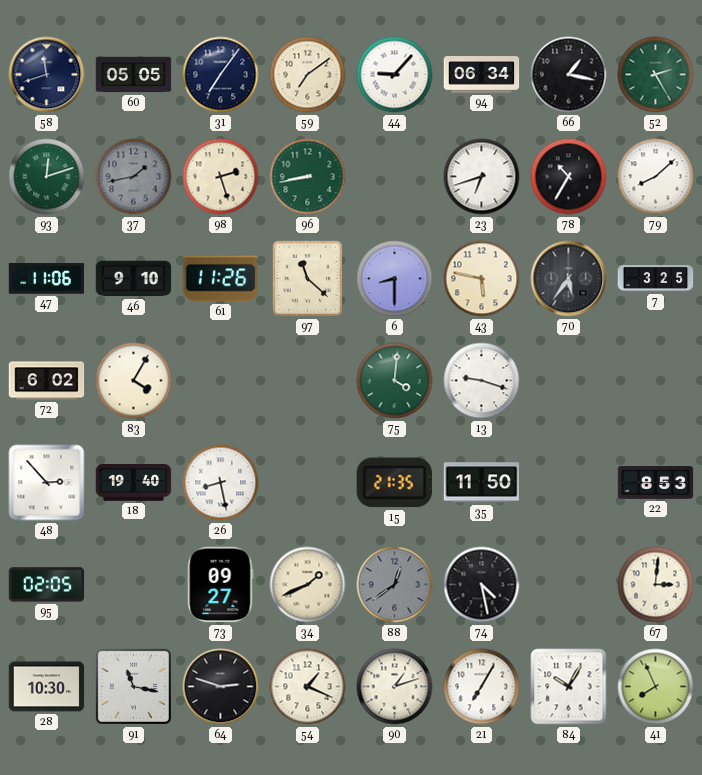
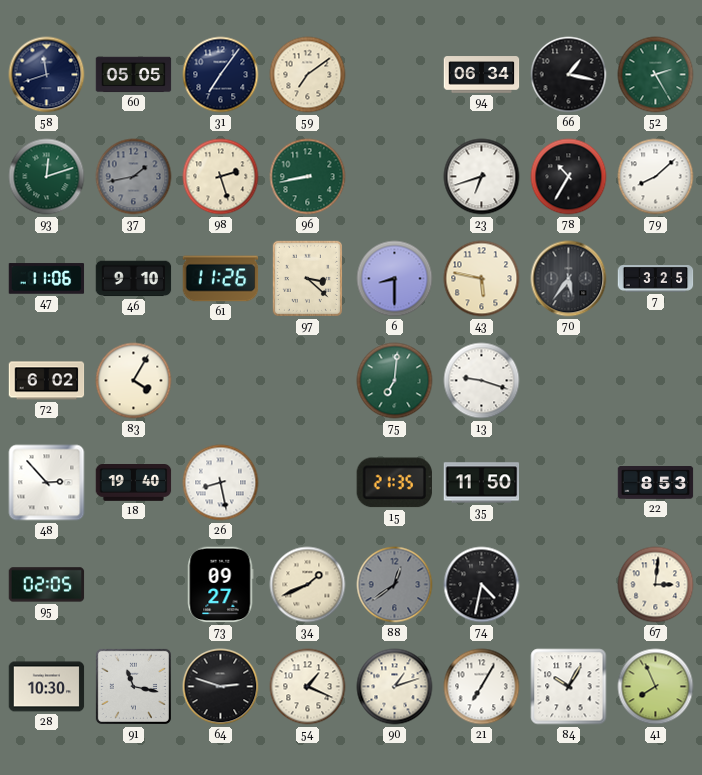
44: 9:07 -> none
97: 11:22 -> 3:22
75: 4:01 -> 7:01
74: 4:28 -> 4:32
